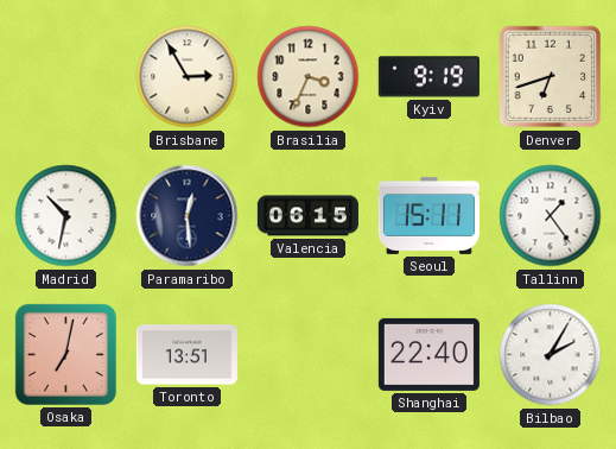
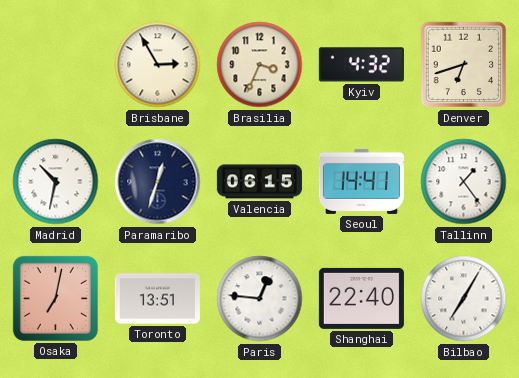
Kyiv: 9:19 -> 4:32
Paramaribo: 12:29 -> 12:33
Seoul: 15:11 -> 14:41
Paris: none -> 12:46
Bilbao: 2:05 -> 7:05
